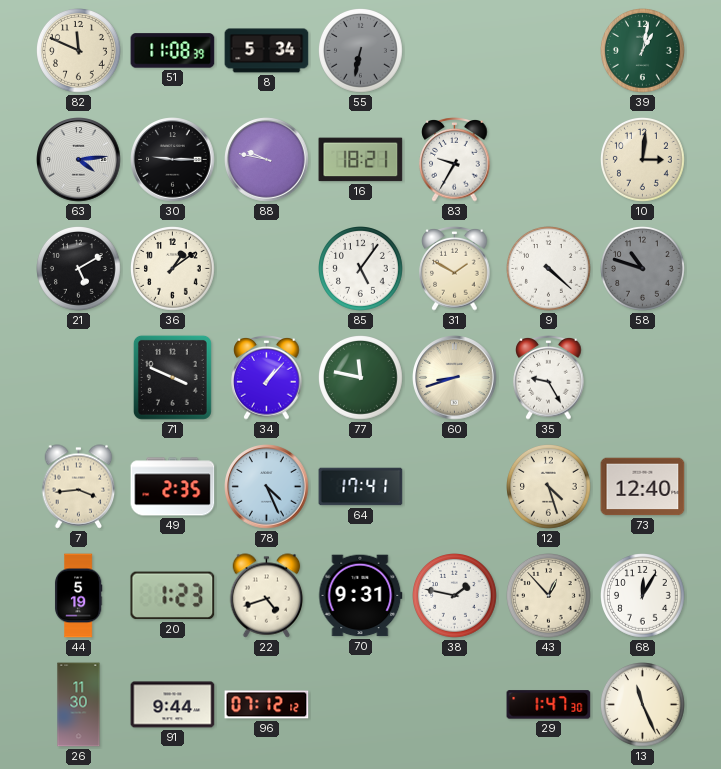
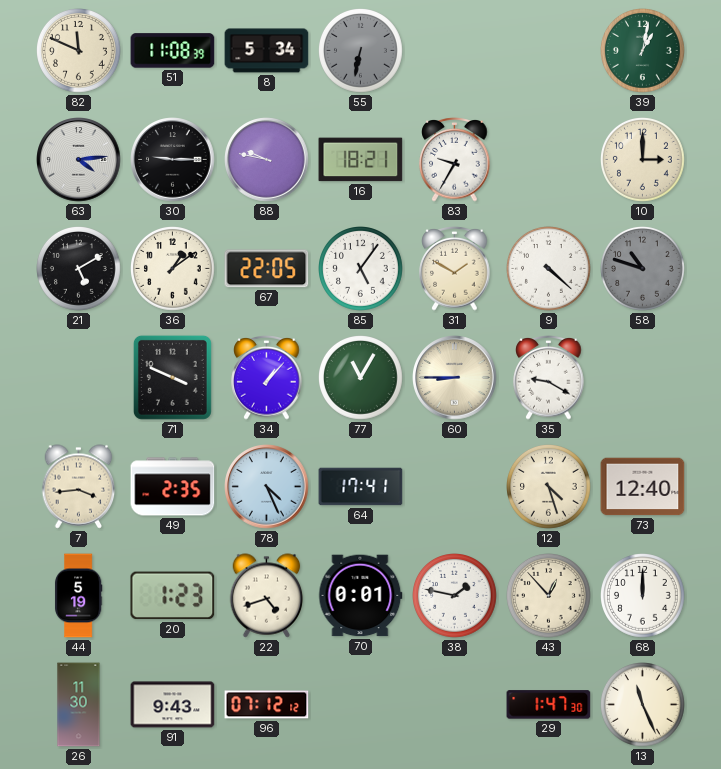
10: 3:01 -> 3:00
67: none -> 22:05
77: 11:47 -> 11:05
60: 8:42 -> 8:45
35: 9:25 -> 9:20
70: 9:31 -> 0:01
68: 12:05 -> 12:00
91: 9:44 -> 9:43
